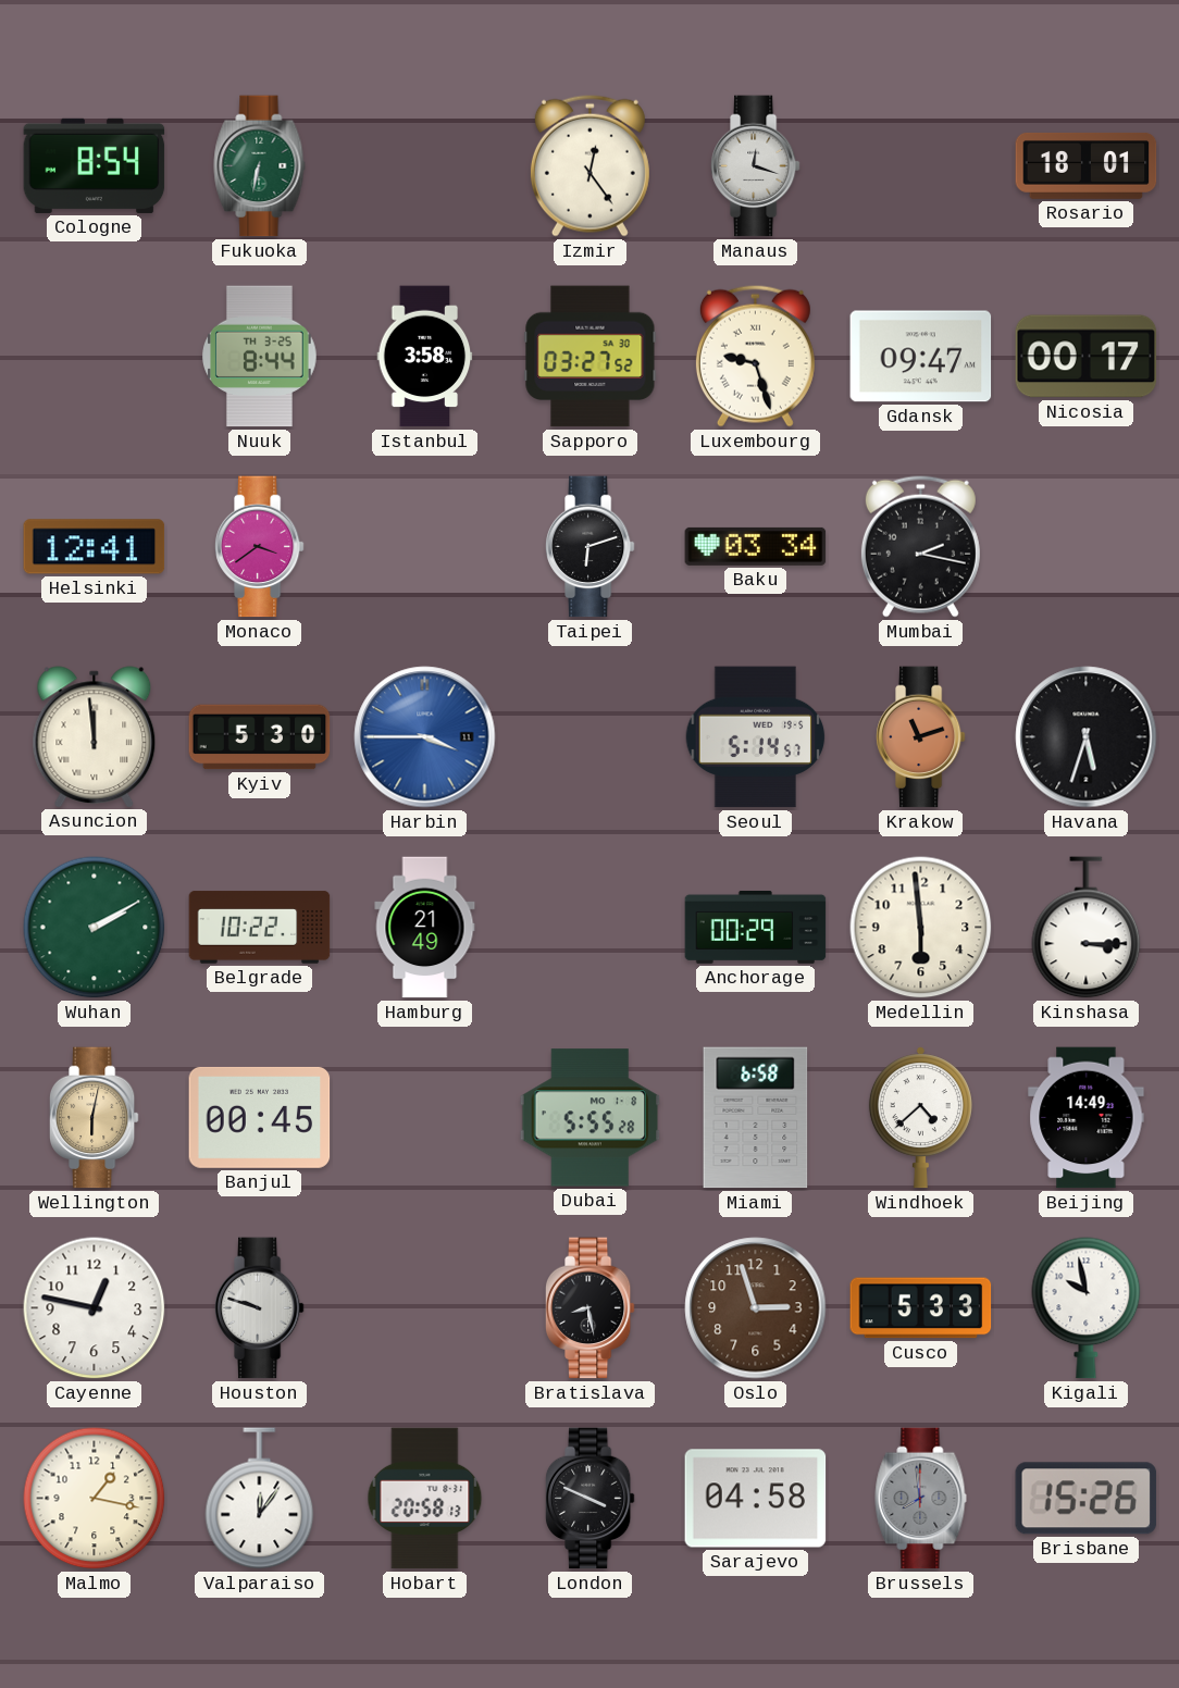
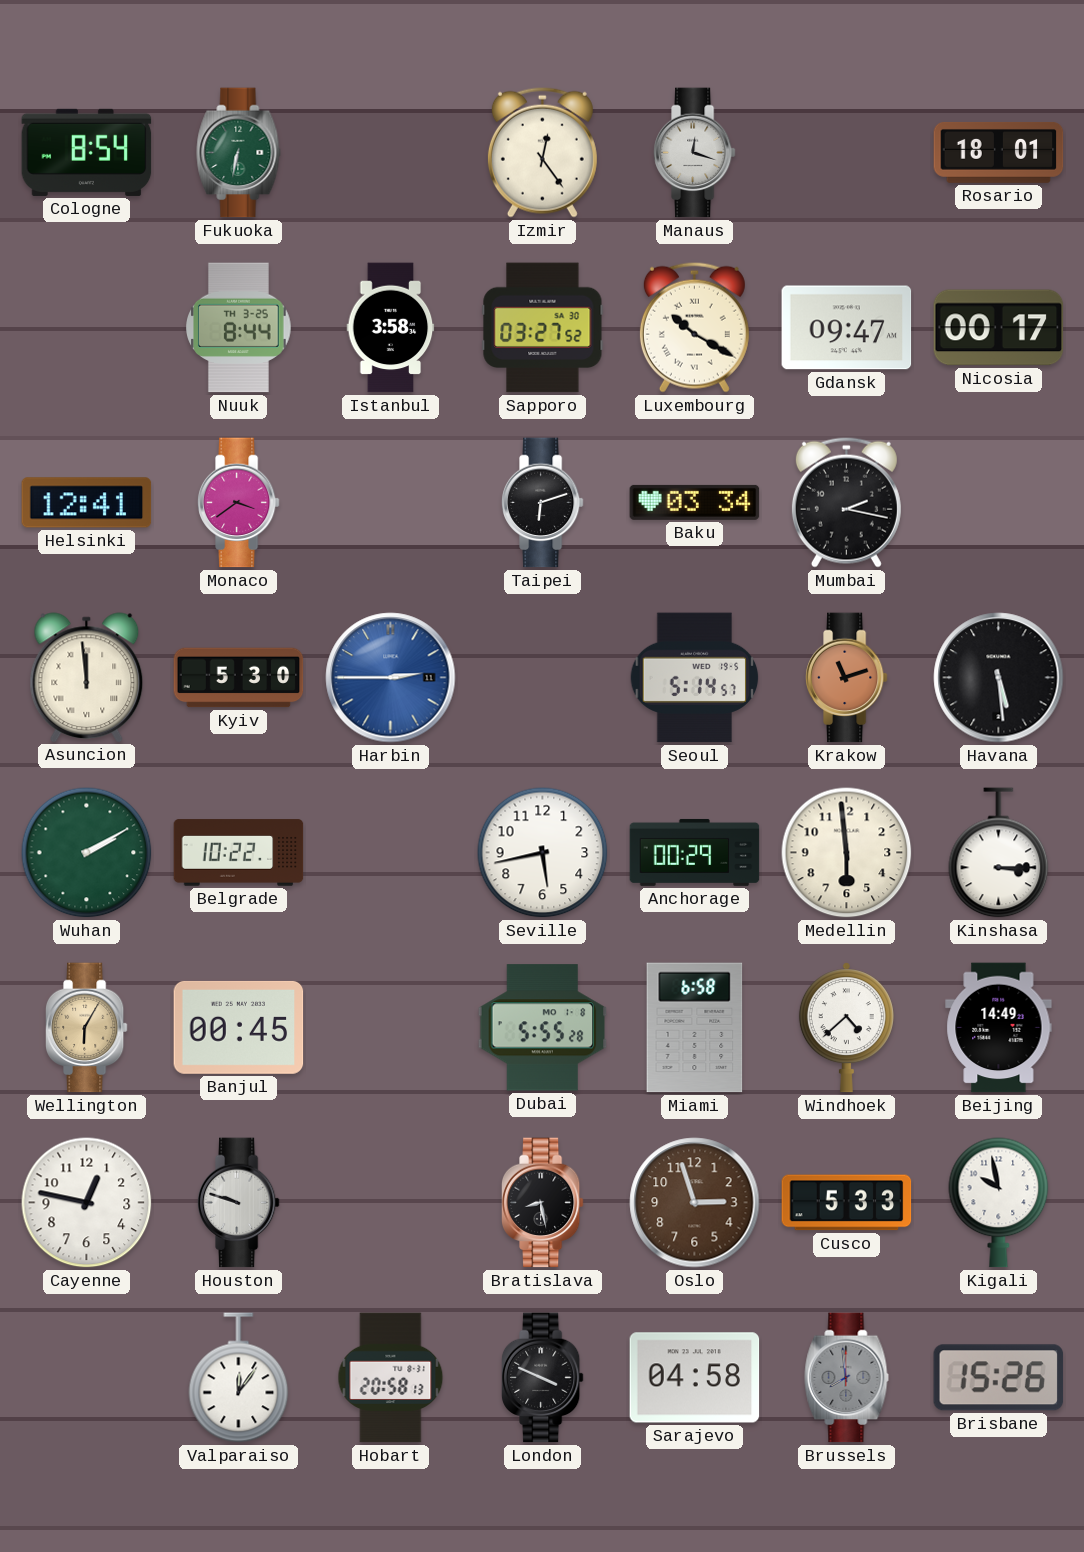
Luxembourg: 9:27 -> 10:20
Harbin: 3:45 -> 2:45
Havana: 5:33 -> 5:29
Hamburg: 21:49 -> none
Seville: none -> 5:43
Wellington: 6:02 -> 6:05
Malmo: 1:17 -> none
